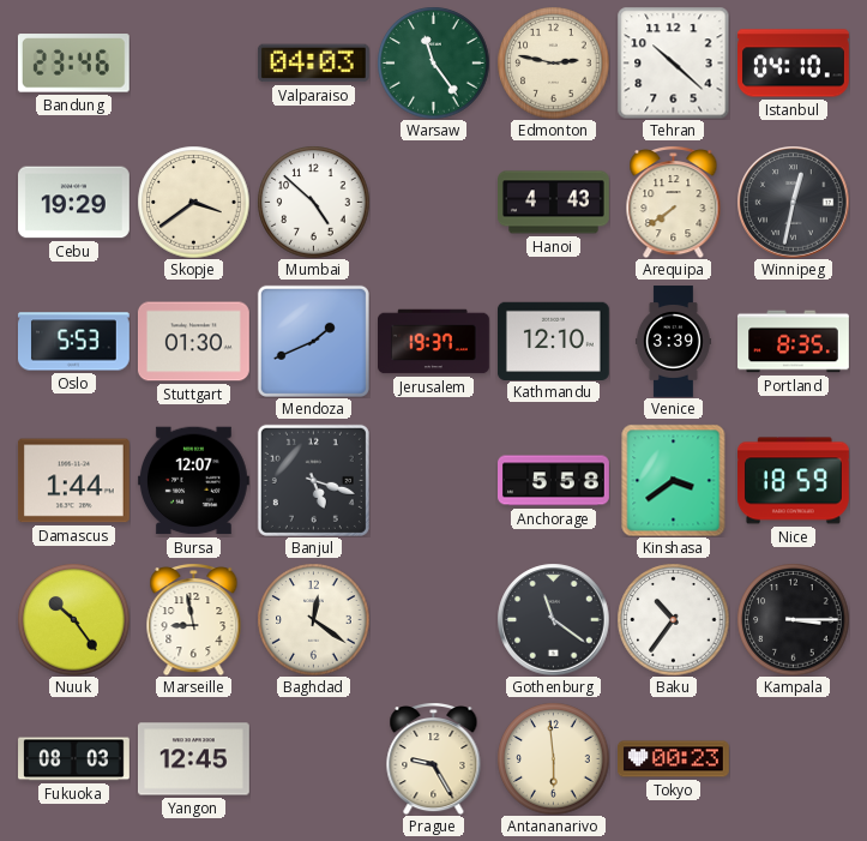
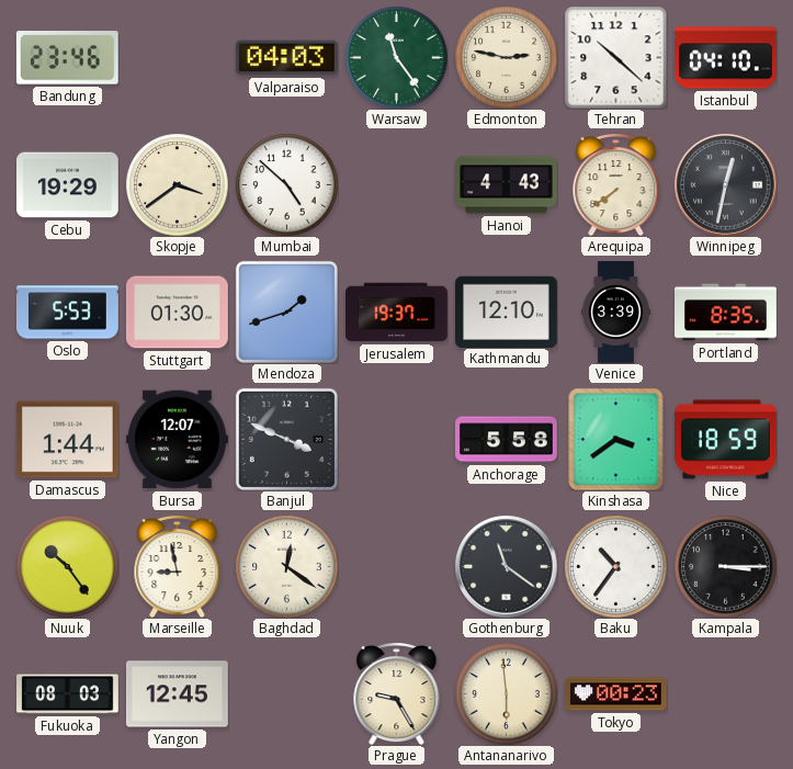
Mendoza: 1:41 -> 1:42
Banjul: 5:18 -> 3:49
